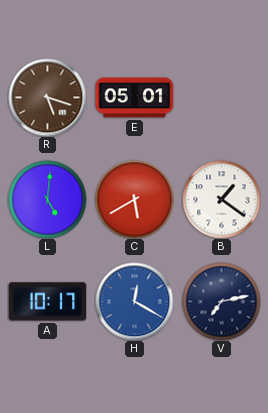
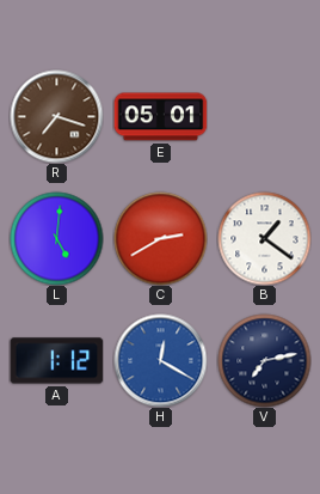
R: 5:18 -> 7:18
C: 5:40 -> 2:40
A: 10:17 -> 1:12
